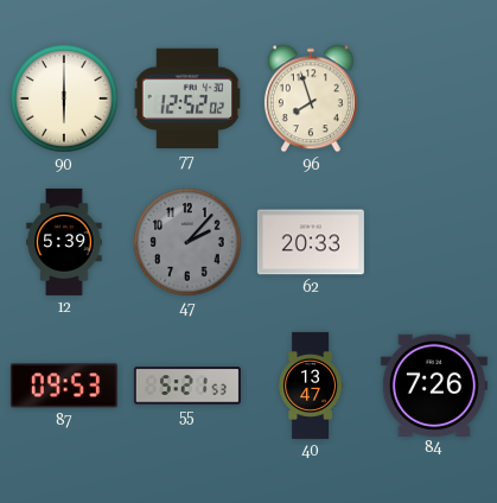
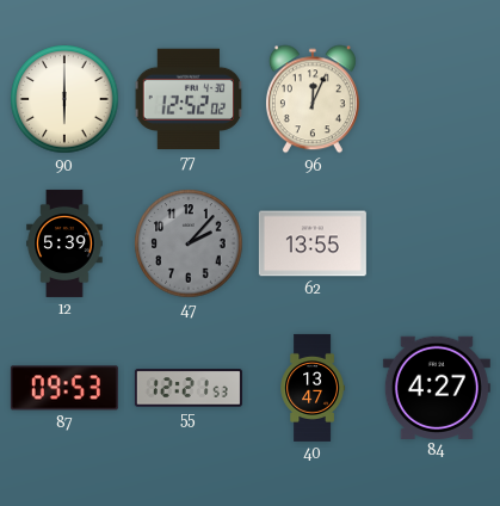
96: 7:57 -> 12:04
62: 20:33 -> 13:55
55: 5:21 -> 12:21
84: 7:26 -> 4:27
